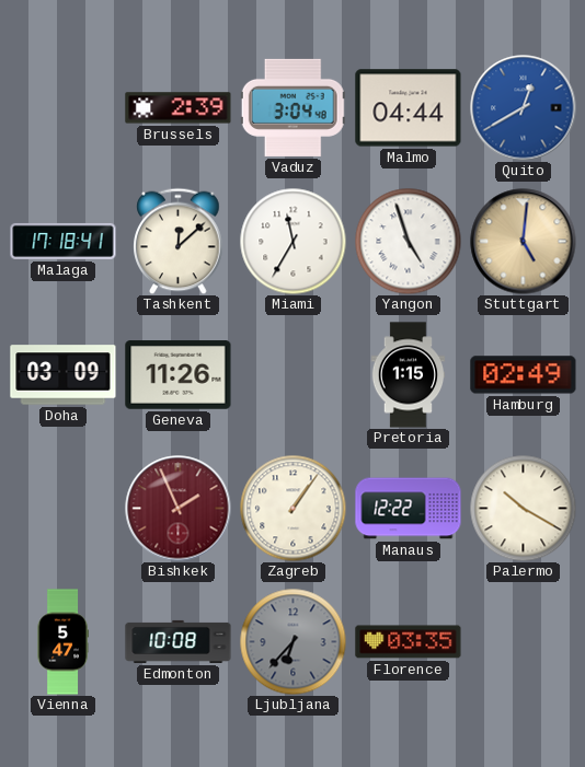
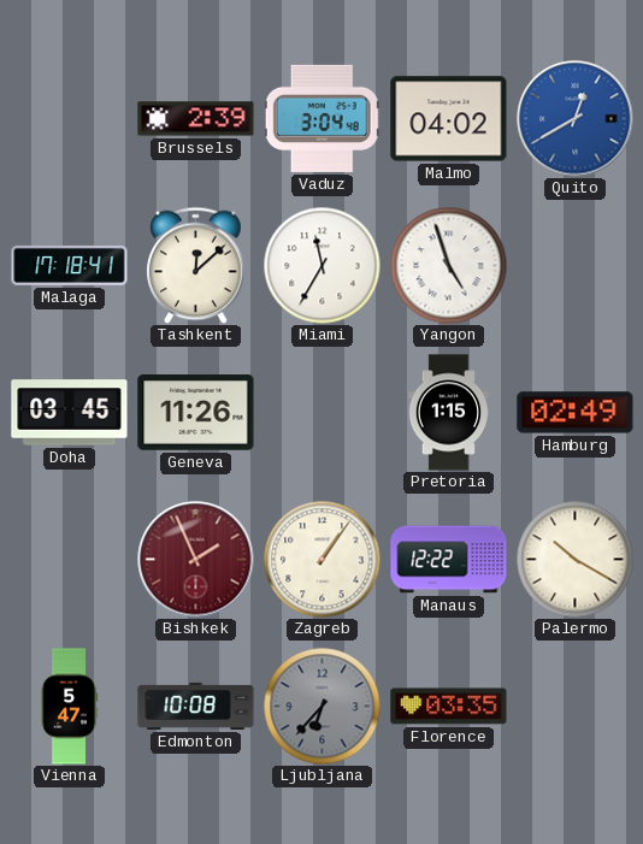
Malmo: 04:44 -> 04:02
Stuttgart: 5:01 -> none
Doha: 03:09 -> 03:45
